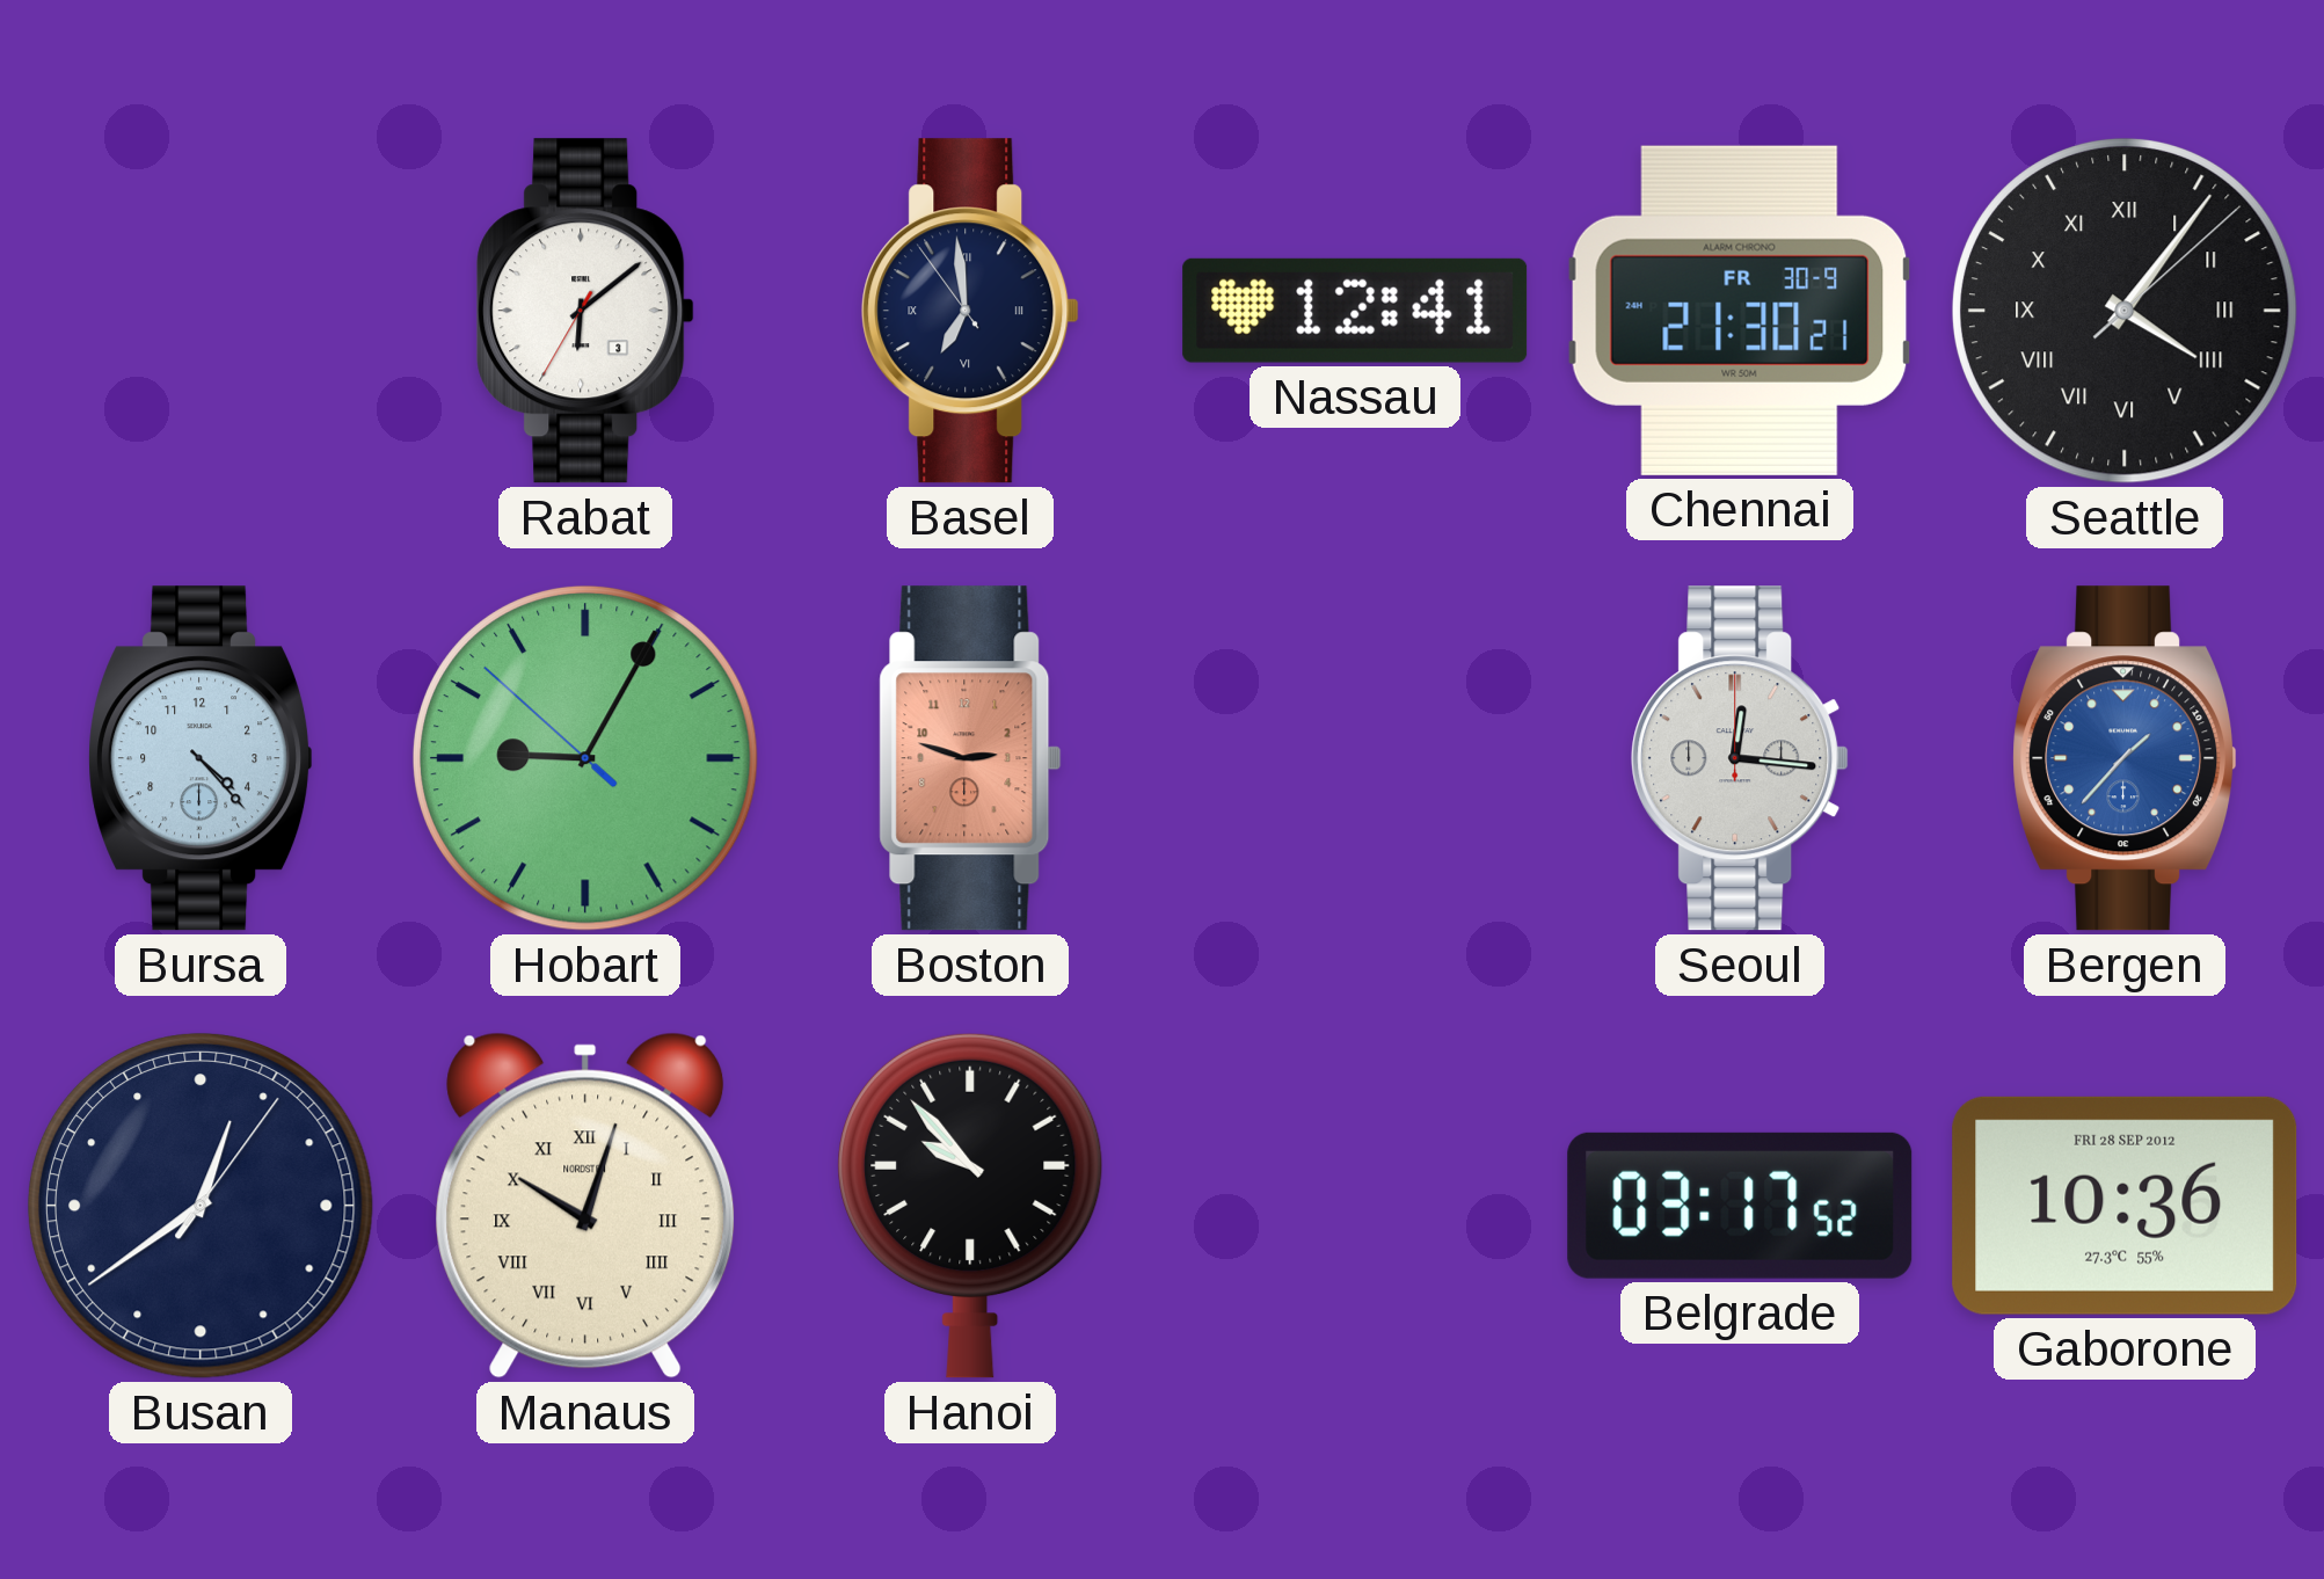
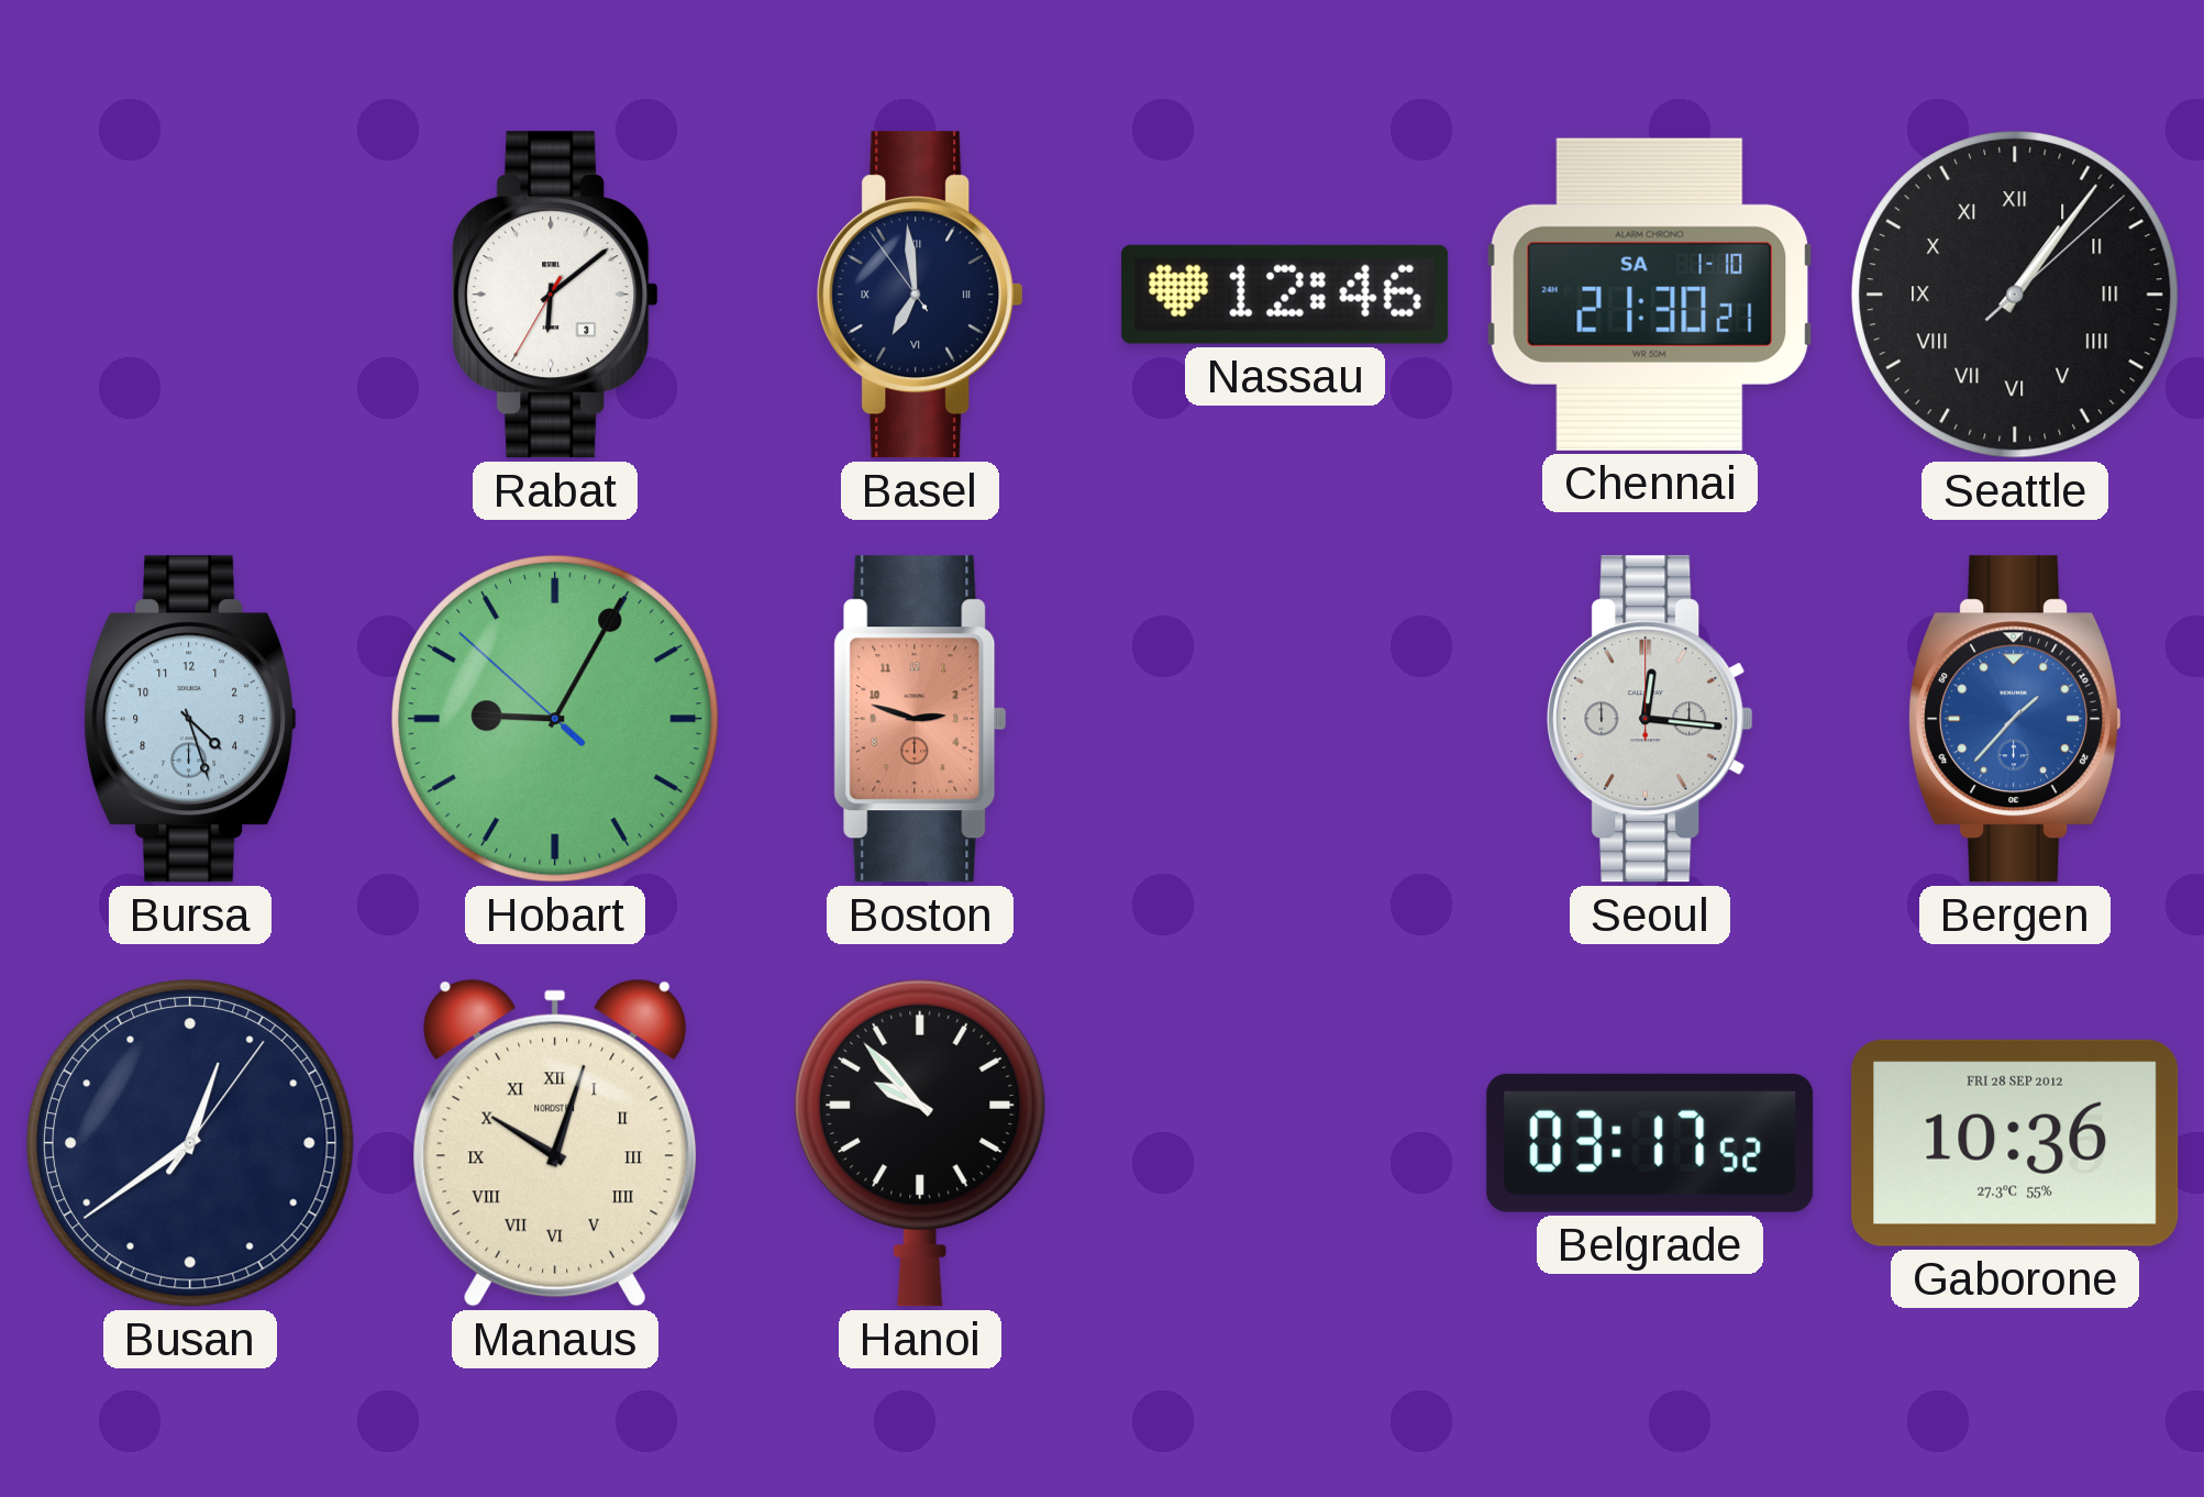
Nassau: 12:41 -> 12:46
Chennai date: FR 30-9 -> SA 1-10
Seattle: 4:06 -> 1:06
Bursa: 4:23 -> 4:27
